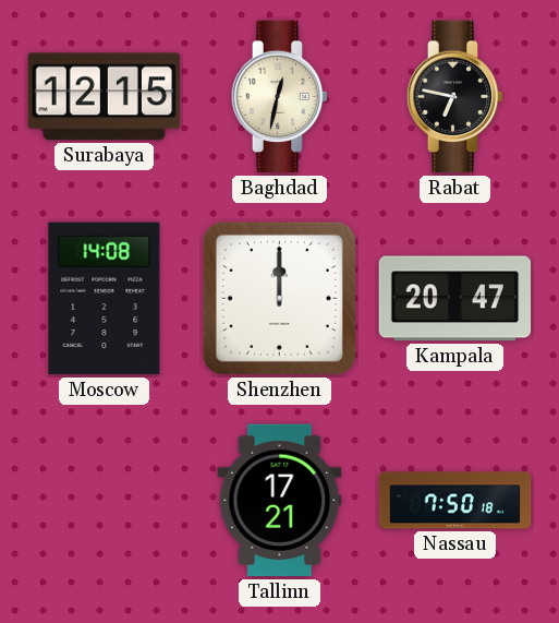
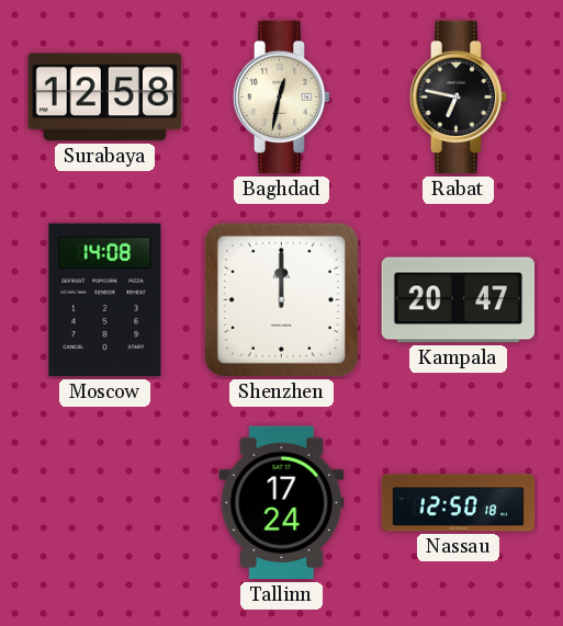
Surabaya: 12:15 -> 12:58
Tallinn: 17:21 -> 17:24
Nassau: 7:50 -> 12:50
